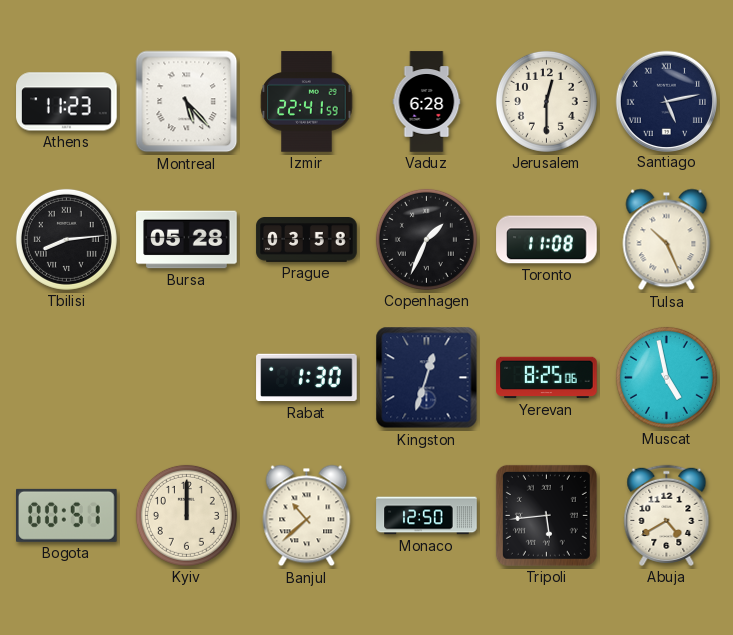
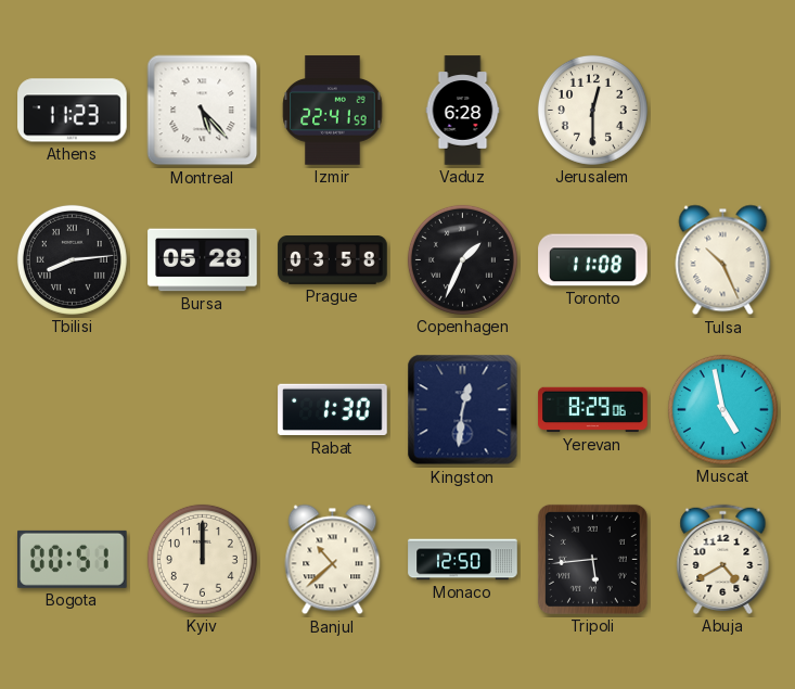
Santiago: 5:13 -> none
Kingston: 12:33 -> 12:31
Yerevan: 8:25 -> 8:29
